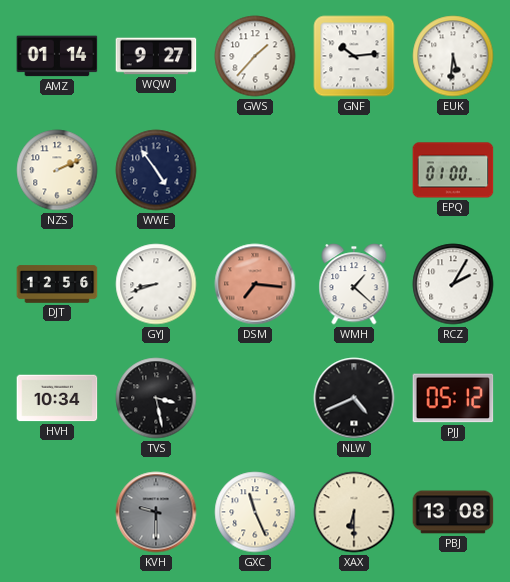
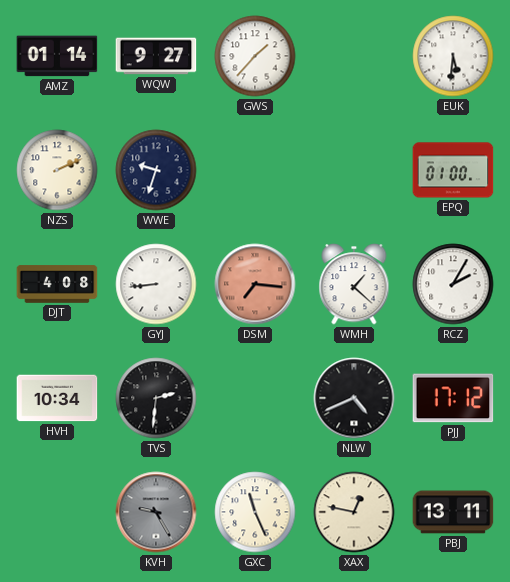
GNF: 10:14 -> none
WWE: 4:54 -> 9:33
DJT: 12:56 -> 4:08
GYJ: 8:42 -> 8:44
TVS: 3:28 -> 2:31
PJJ: 05:12 -> 17:12
KVH: 9:30 -> 9:25
XAX: 6:30 -> 12:47
PBJ: 13:08 -> 13:11
